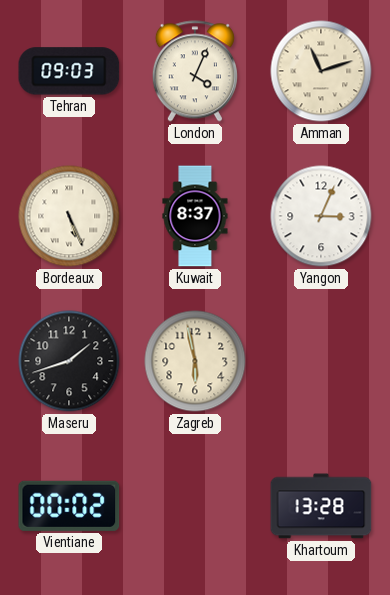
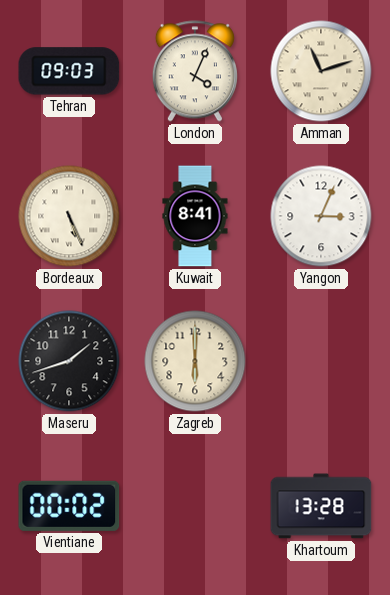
Kuwait: 8:37 -> 8:41
Zagreb: 5:58 -> 6:00
